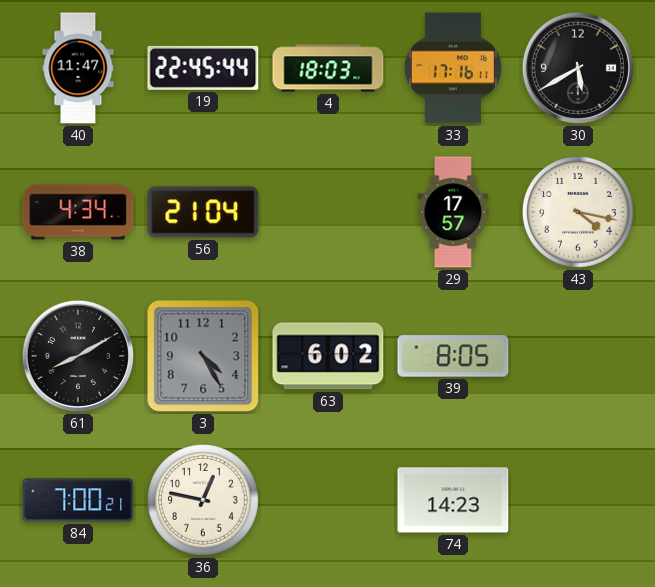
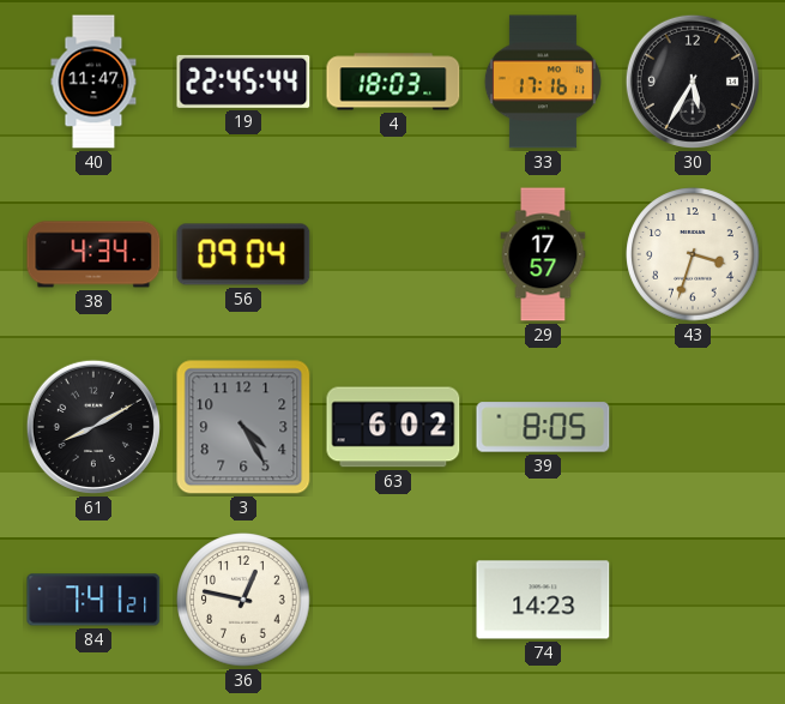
30: 5:40 -> 5:35
56: 21:04 -> 09:04
43: 4:17 -> 3:33
84: 7:00 -> 7:41
